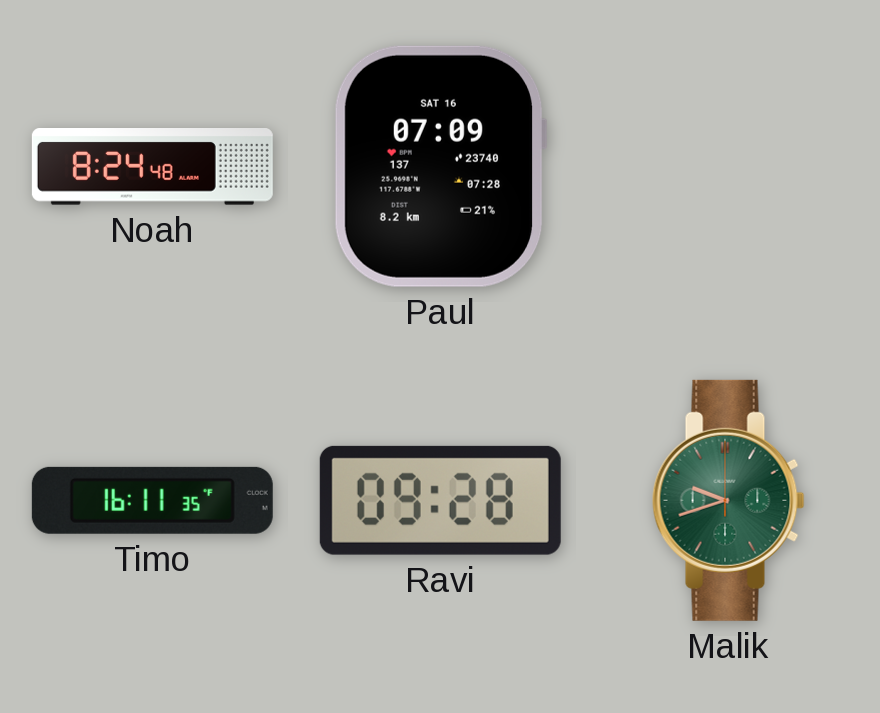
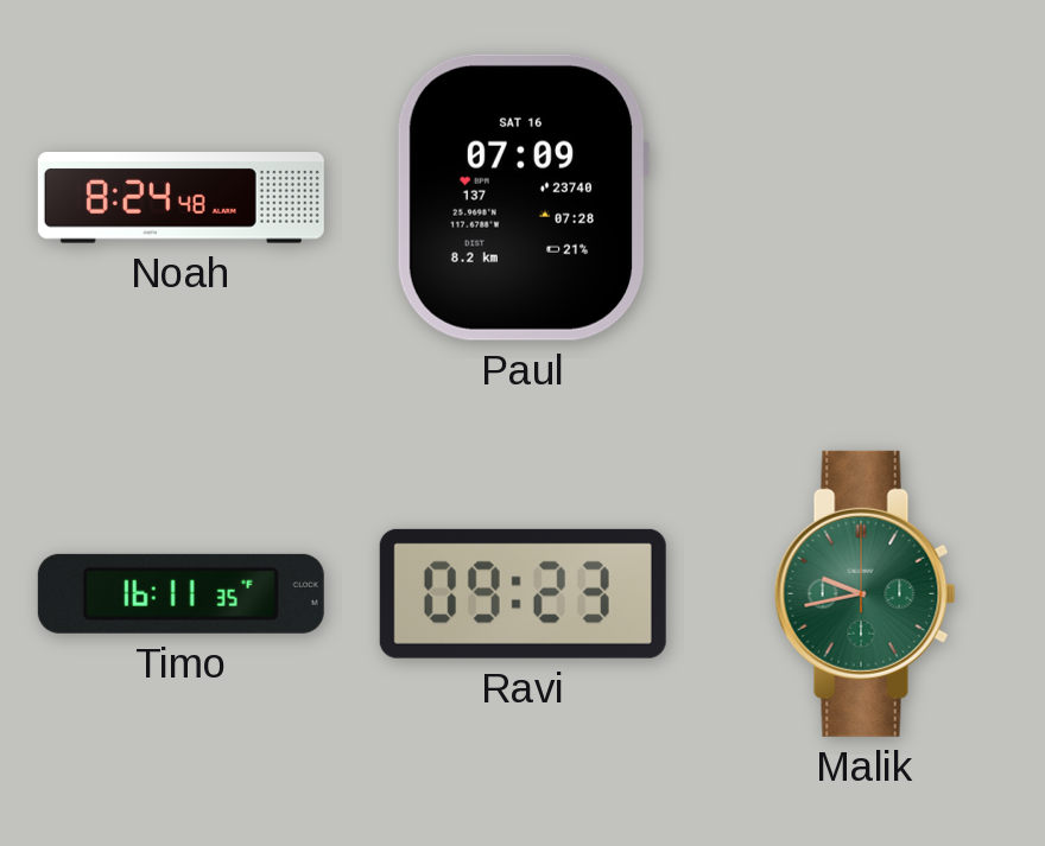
Ravi: 09:28 -> 09:23
Malik: 9:42 -> 9:43
